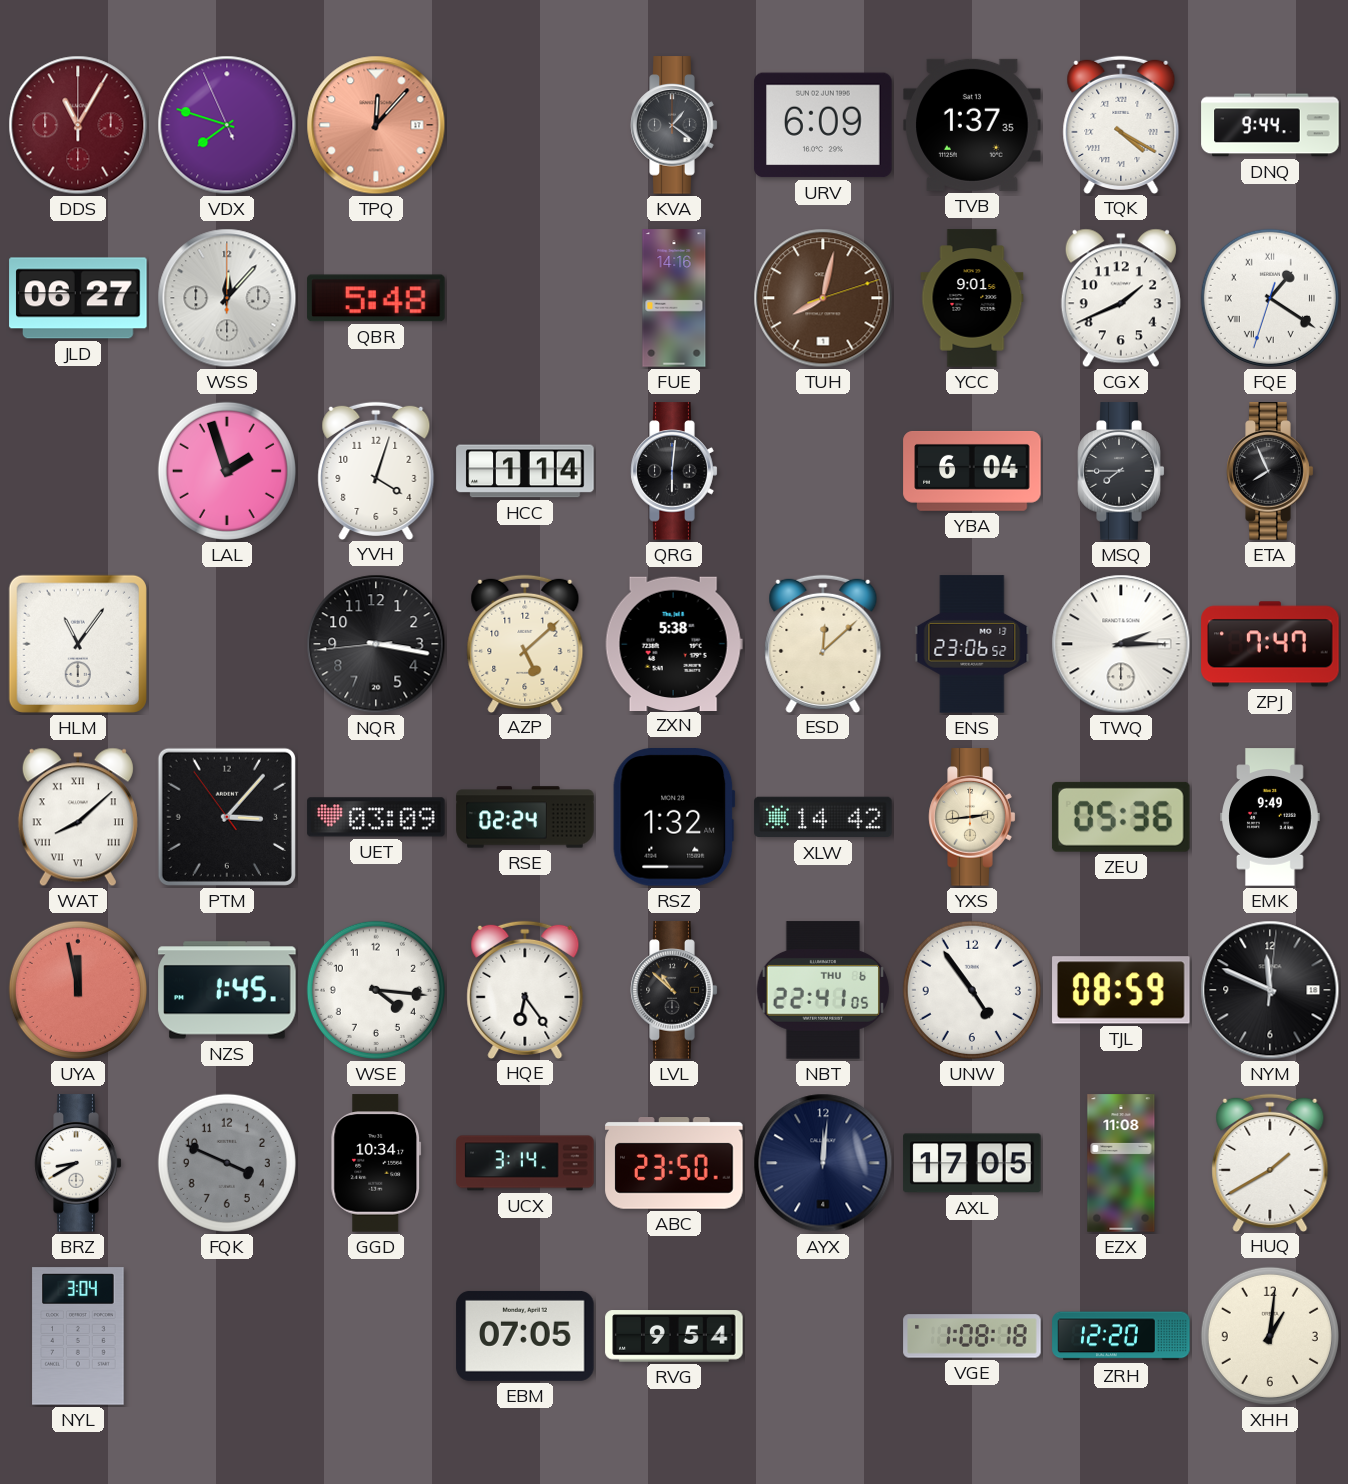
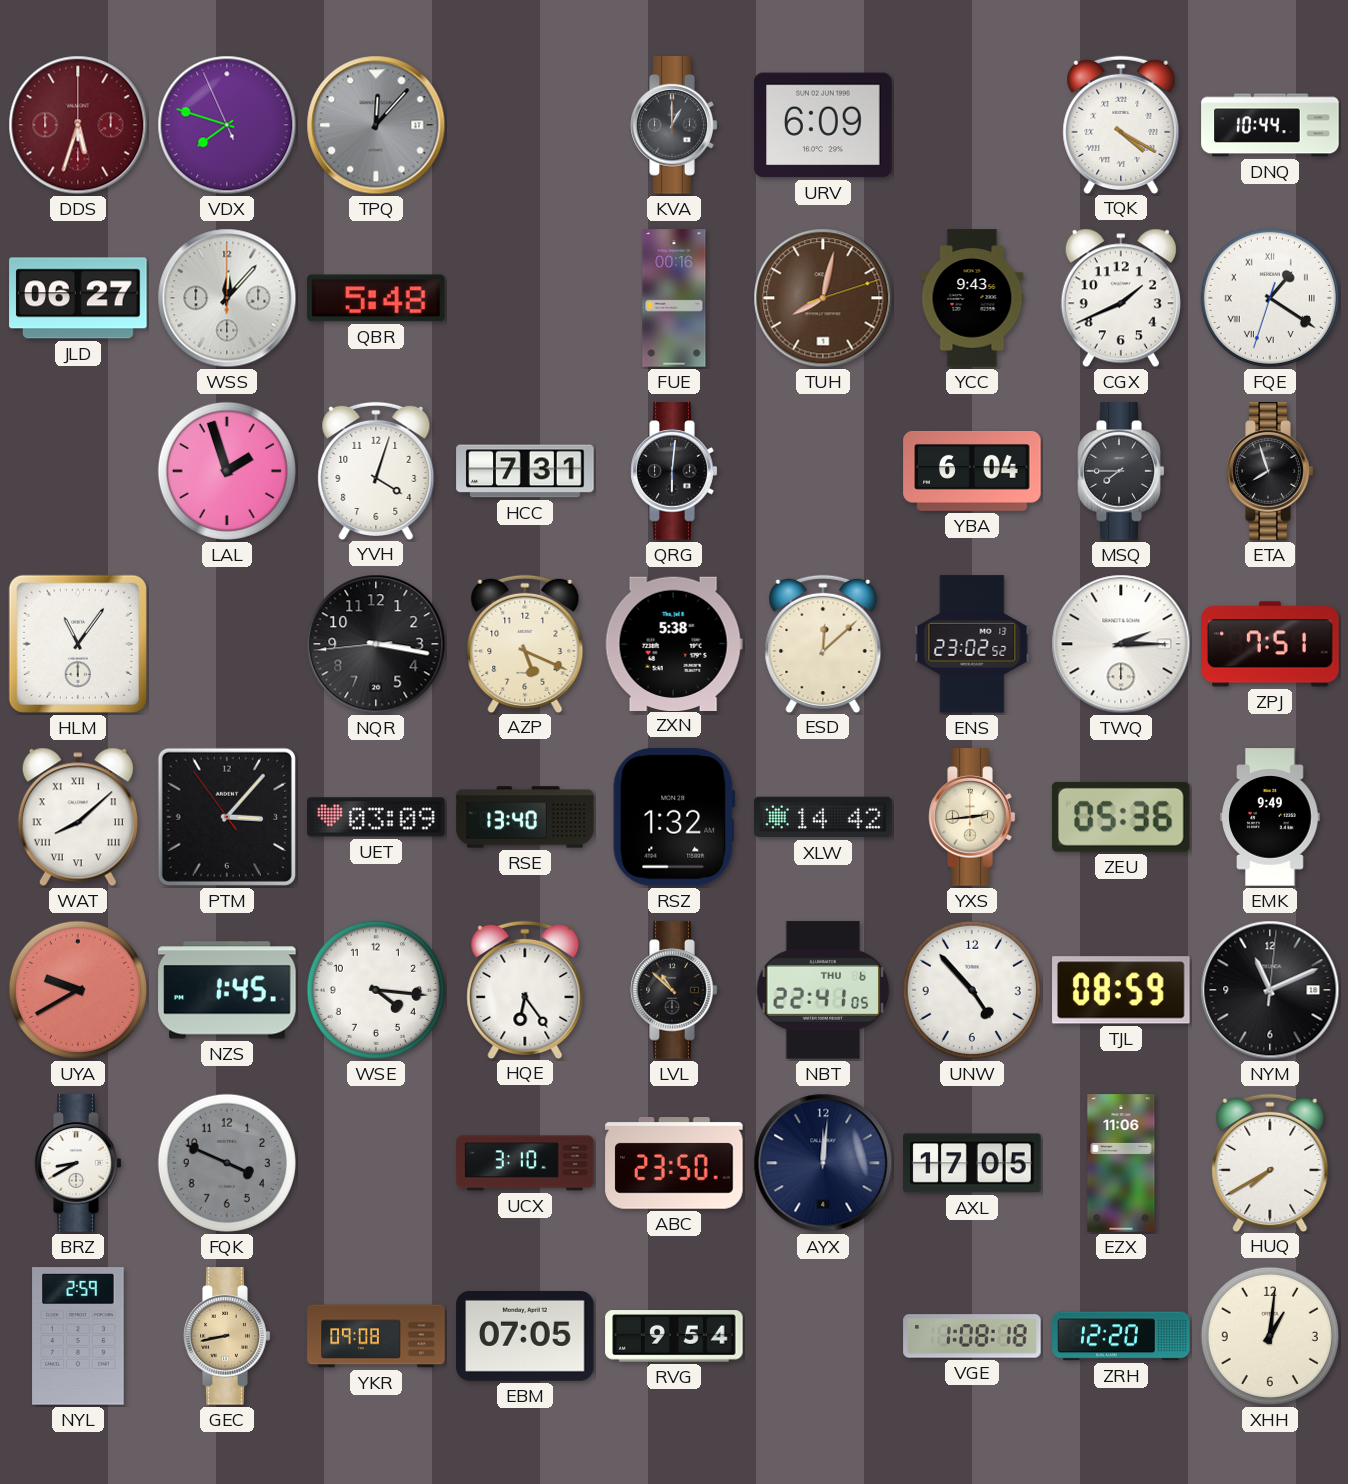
DDS: 11:05 -> 5:33
TPQ dial: salmon -> grey
KVA: 1:21 -> 1:00
TVB: 1:37 -> none
DNQ: 9:44 -> 10:44
FUE: 14:16 -> 00:16
YCC: 9:01 -> 9:43
HCC: 1:14 -> 7:31
ETA: 7:56 -> 7:57
AZP: 5:08 -> 5:19
ENS: 23:06 -> 23:02
ZPJ: 7:47 -> 7:51
RSE: 02:24 -> 13:40
UYA: 11:58 -> 9:40
UNW: 4:54 -> 4:53
NYM: 11:49 -> 11:11
GGD: 10:34 -> none
UCX: 3:14 -> 3:10
EZX: 11:08 -> 11:06
HUQ: 1:40 -> 7:40
NYL: 3:04 -> 2:59
GEC: none -> 8:43
YKR: none -> 09:08
